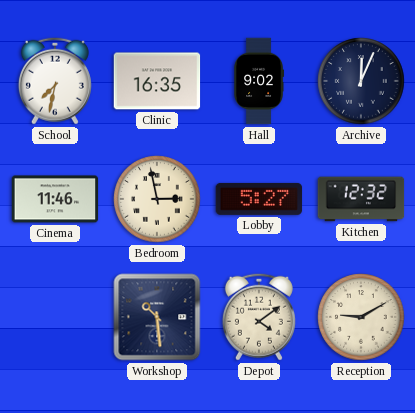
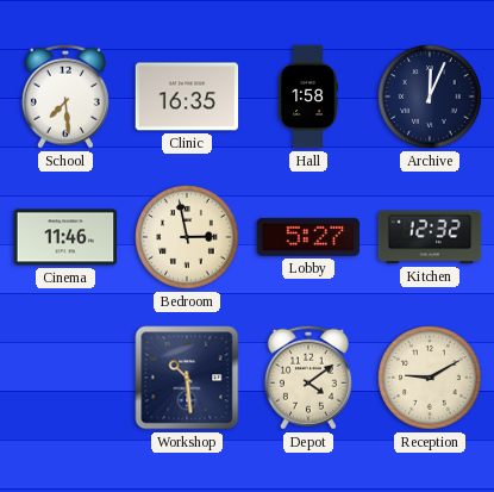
School: 7:32 -> 7:29
Hall: 9:02 -> 1:58
